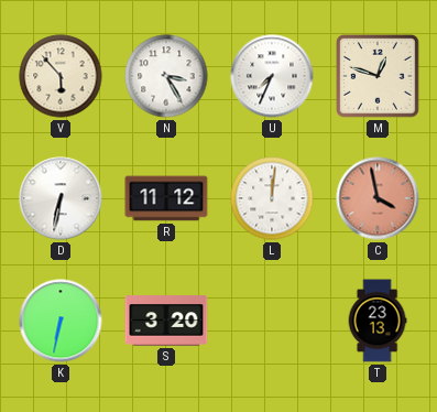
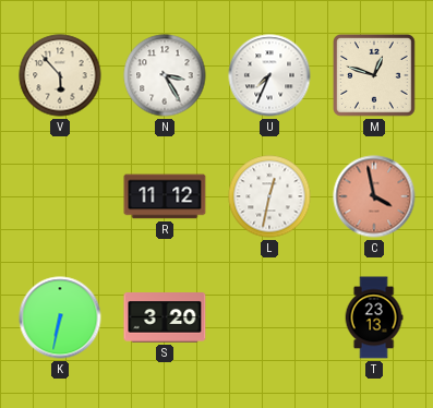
D: 6:32 -> none
L: 12:01 -> 12:32
